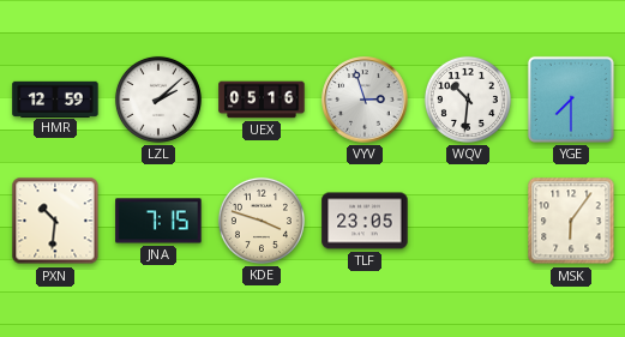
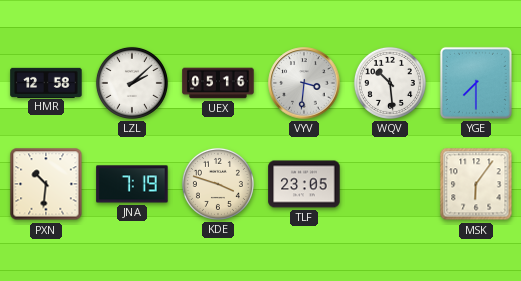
HMR: 12:59 -> 12:58
VYV: 2:57 -> 3:31
WQV: 10:31 -> 10:29
JNA: 7:15 -> 7:19
